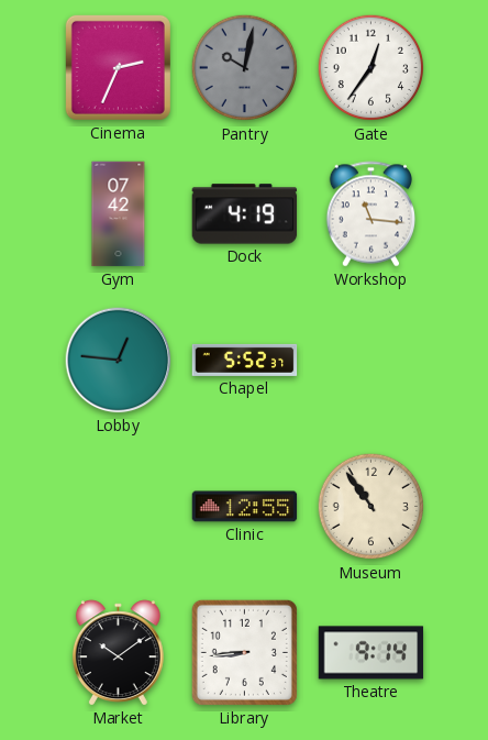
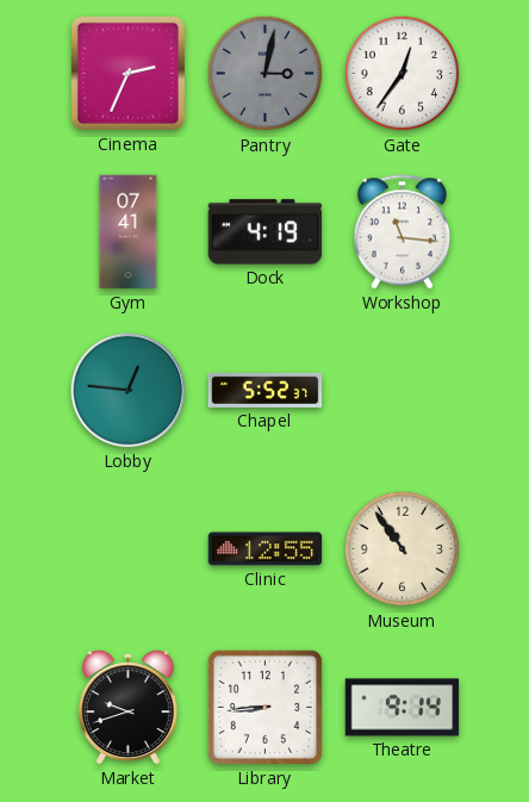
Pantry: 10:02 -> 3:02
Gym: 07:42 -> 07:41
Market: 10:09 -> 9:42
